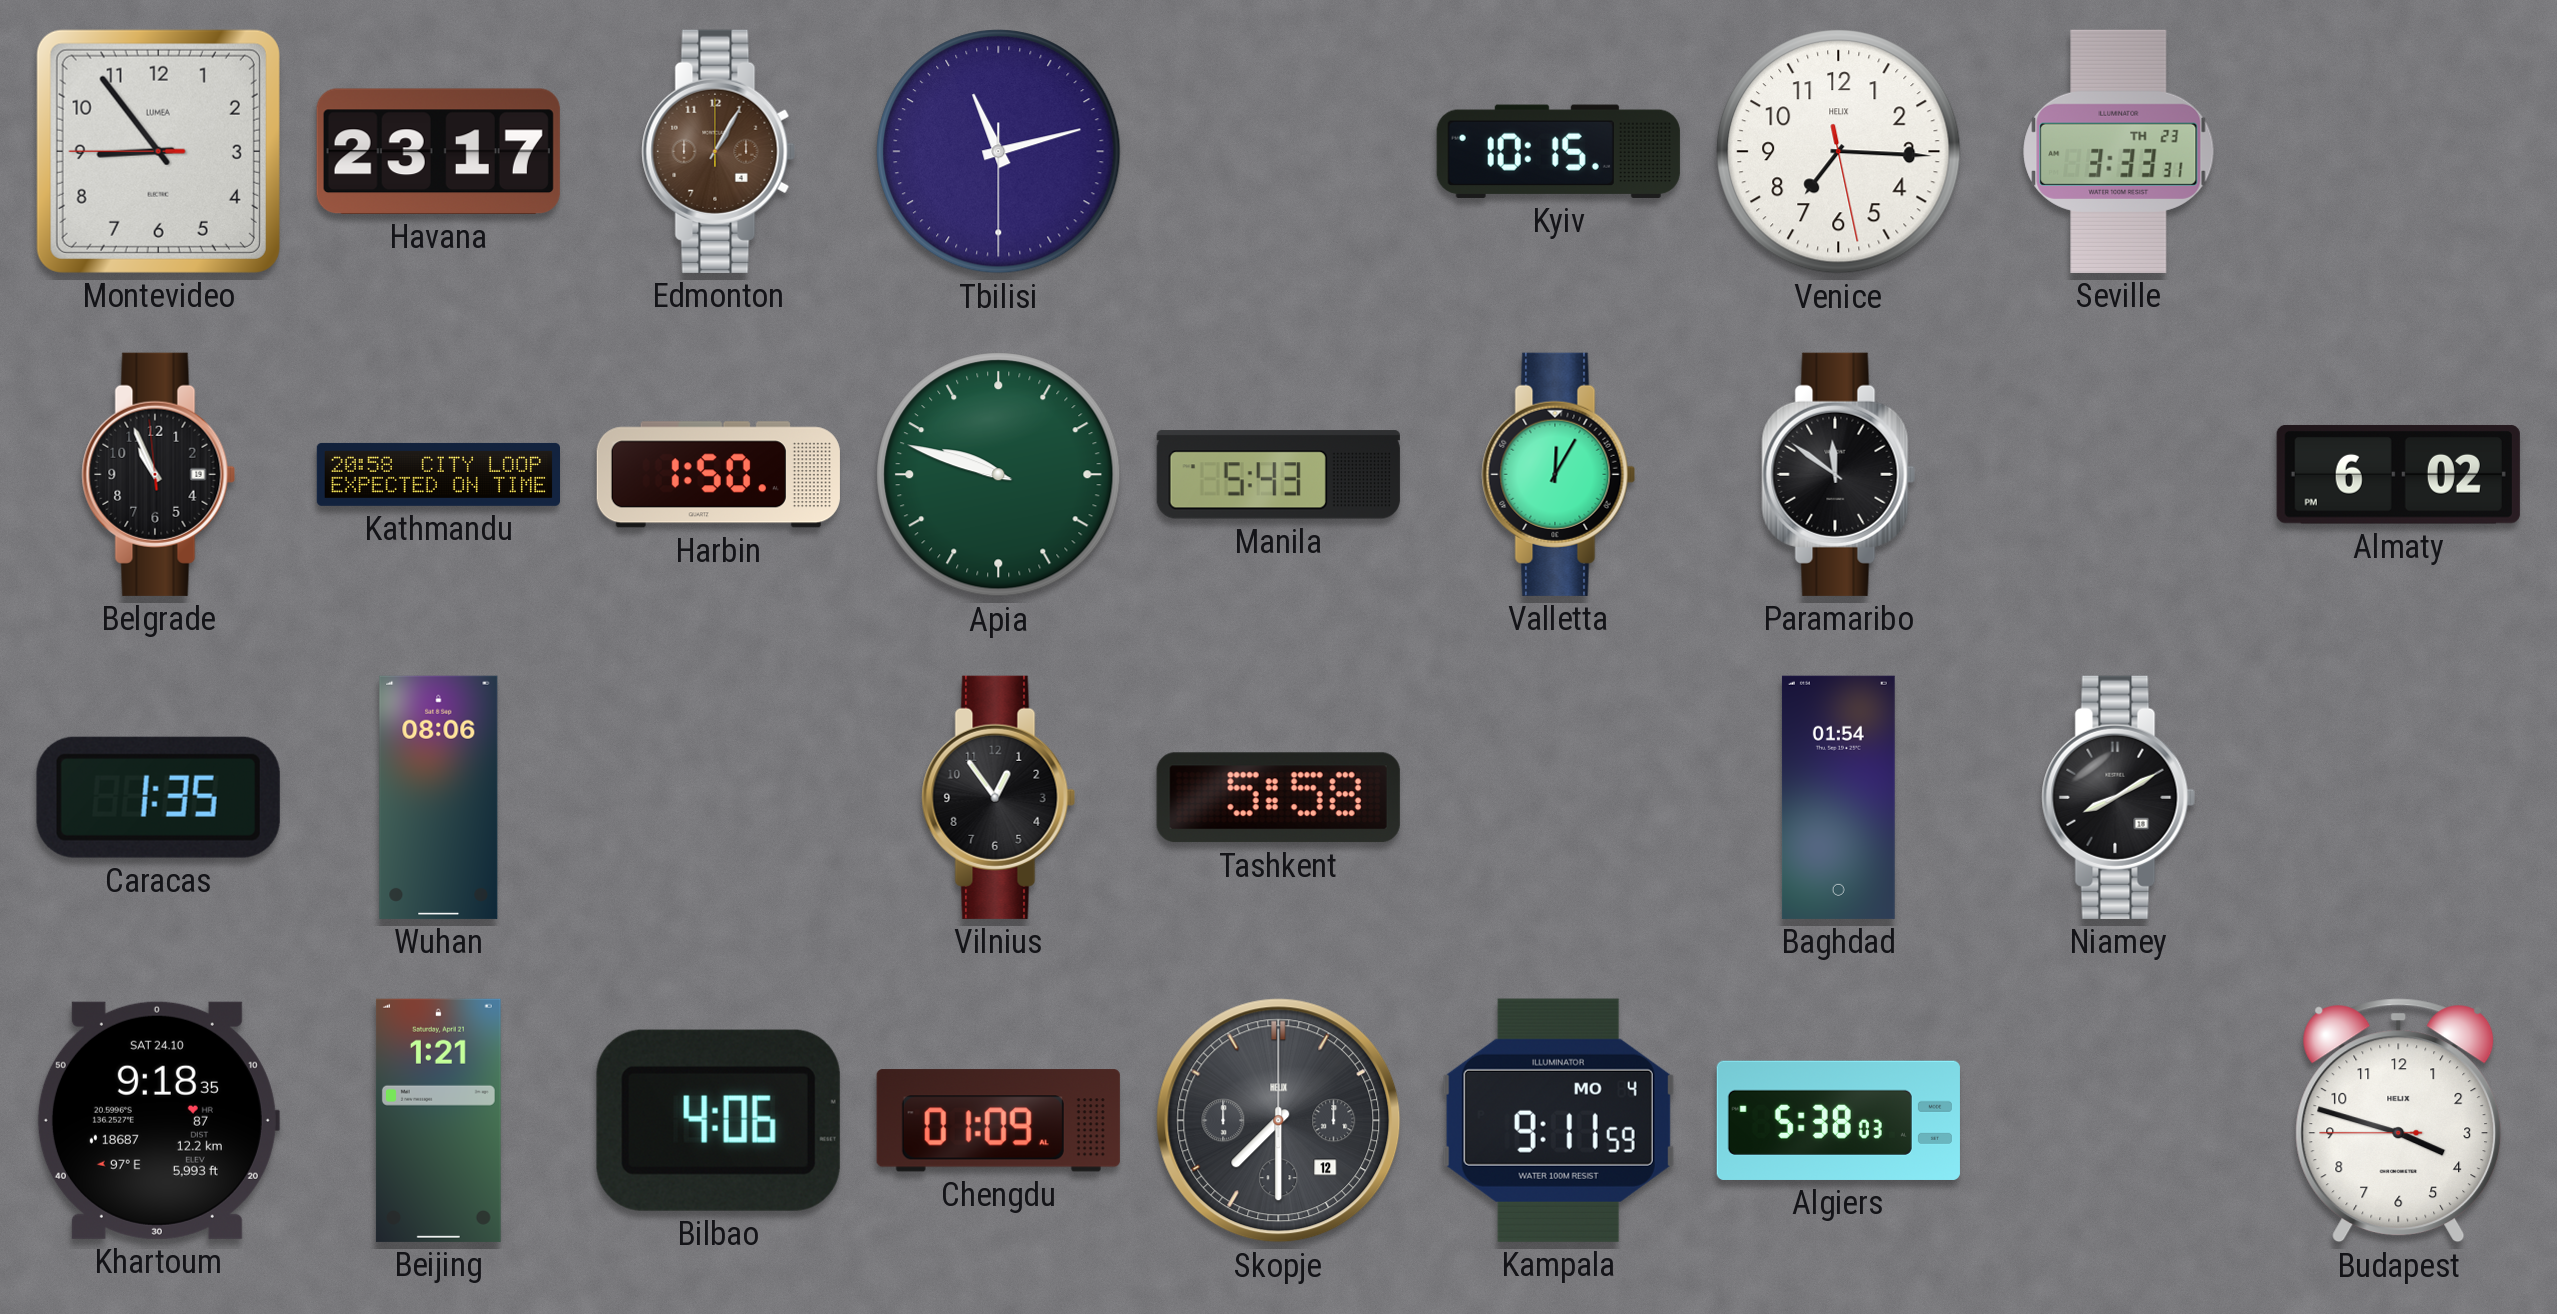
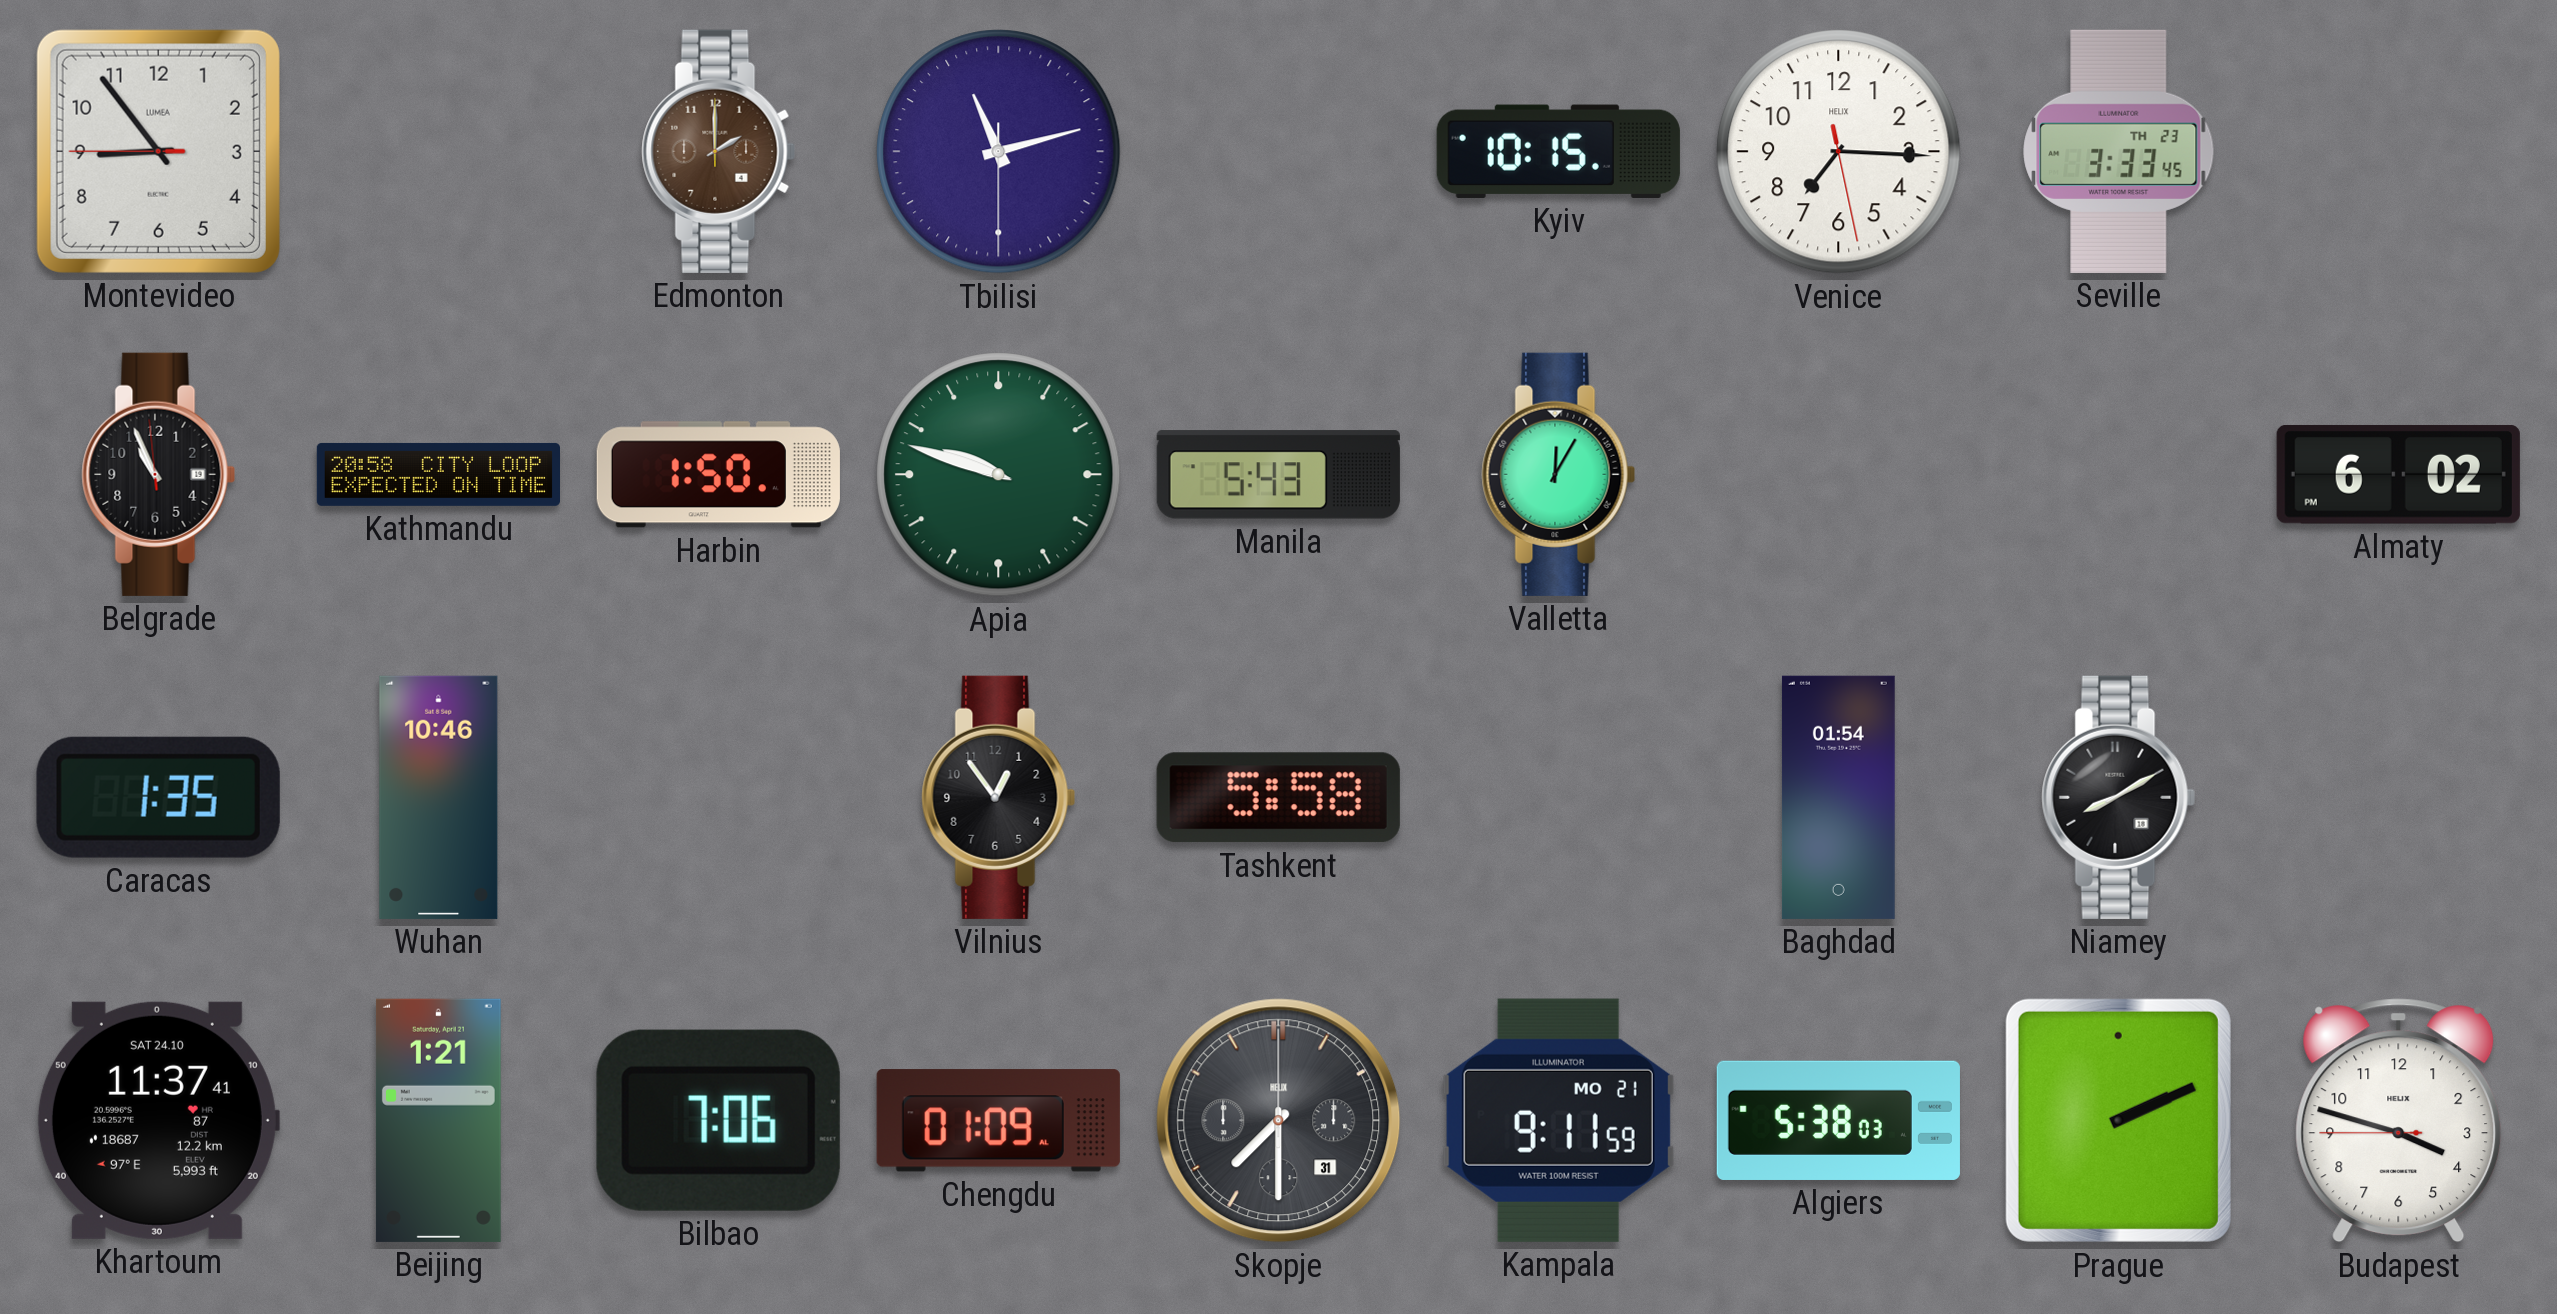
Havana: 23:17 -> none
Edmonton: 1:05 -> 2:00
Seville: 3:33:31 -> 3:33:45
Paramaribo: 11:51 -> none
Wuhan: 08:06 -> 10:46
Khartoum: 9:18 -> 11:37
Bilbao: 4:06 -> 7:06
Skopje date: 12 -> 31
Kampala date: MO 4 -> MO 21
Prague: none -> 2:11
